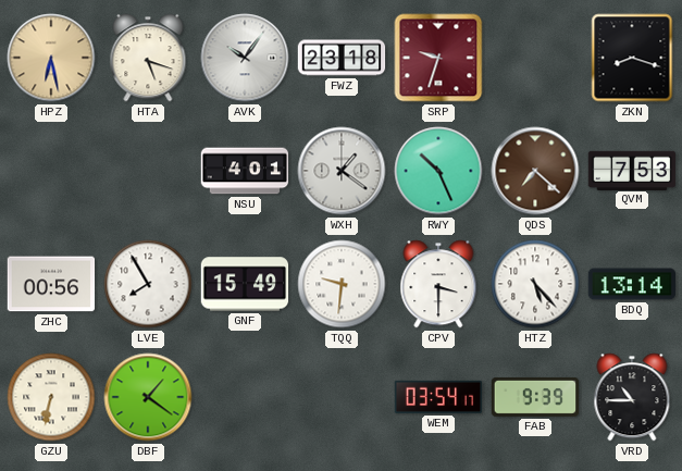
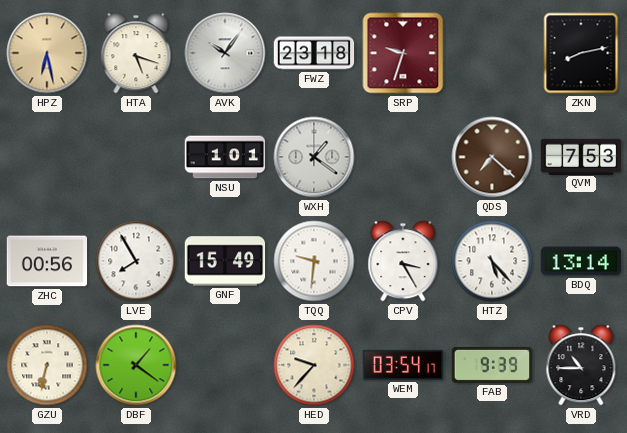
ZKN: 8:18 -> 8:13
NSU: 4:01 -> 1:01
RWY: 10:26 -> none
CPV: 3:30 -> 3:25
HED: none -> 9:37
